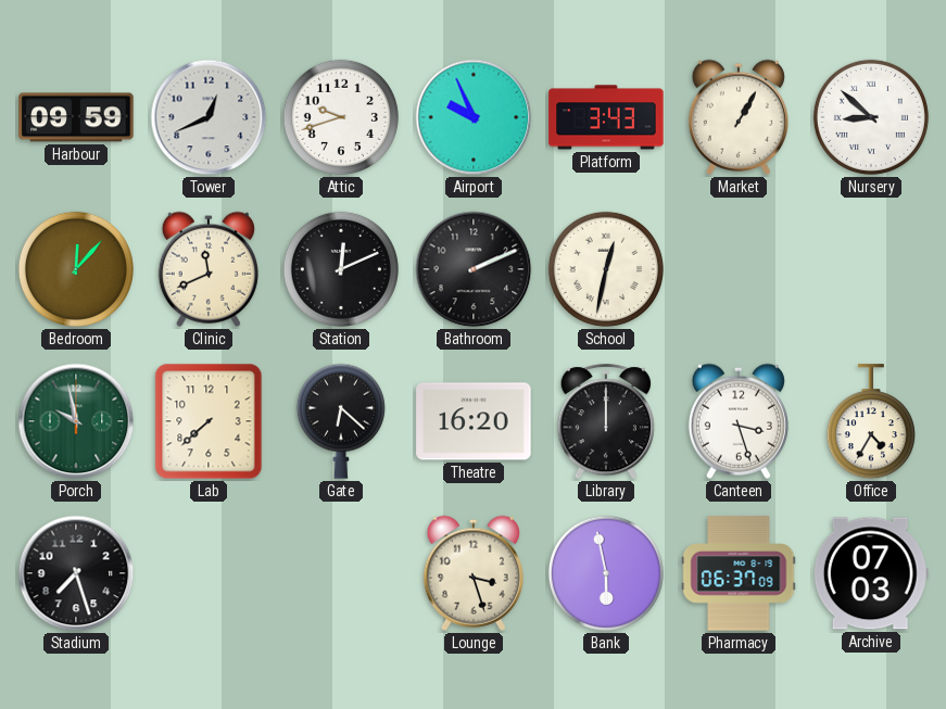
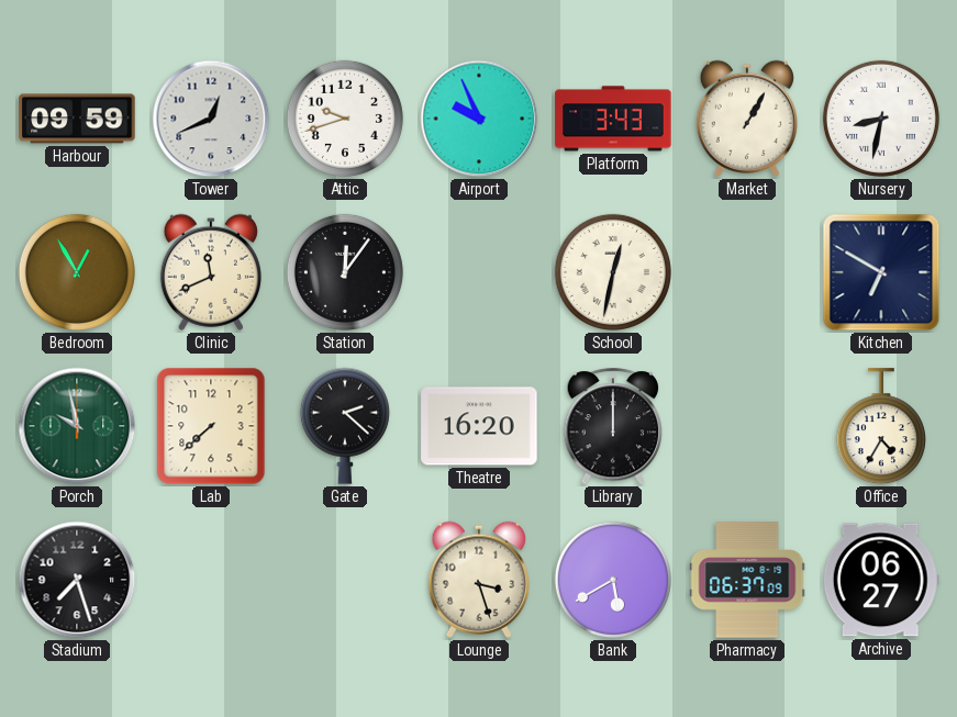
Nursery: 8:52 -> 8:32
Bedroom: 12:07 -> 12:55
Station: 12:11 -> 12:06
Bathroom: 2:11 -> none
Kitchen: none -> 6:50
Gate: 6:22 -> 2:22
Canteen: 3:27 -> none
Bank: 5:58 -> 5:40
Archive: 07:03 -> 06:27
